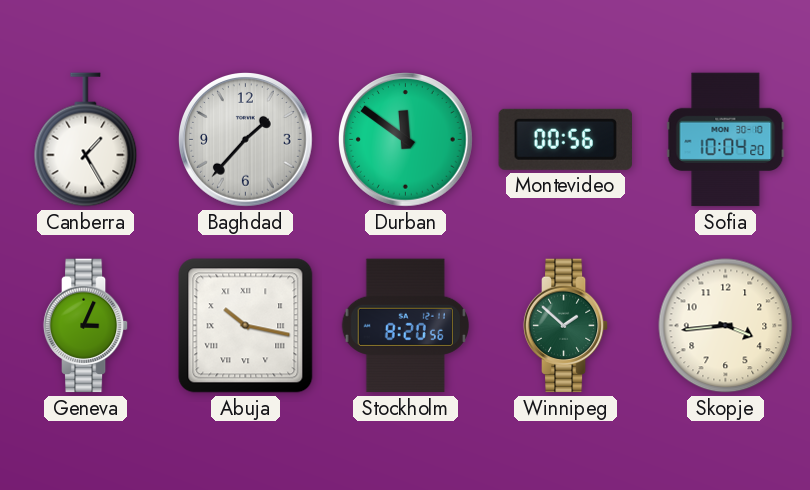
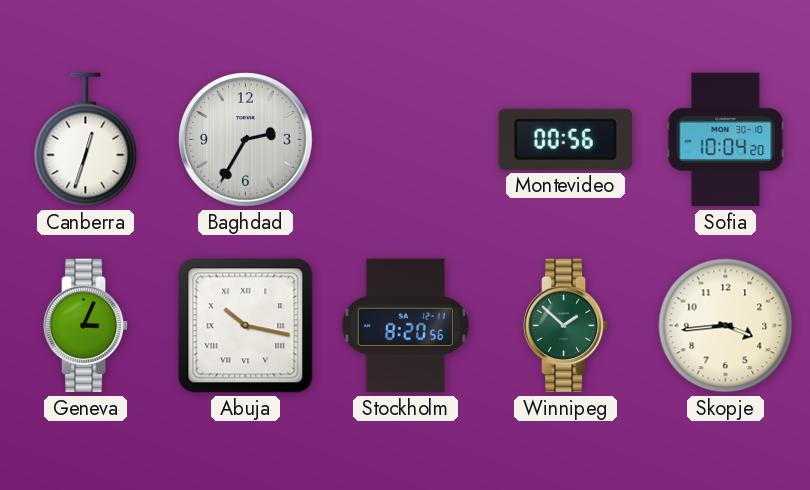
Canberra: 1:25 -> 12:33
Baghdad: 1:37 -> 2:35
Durban: 11:51 -> none
